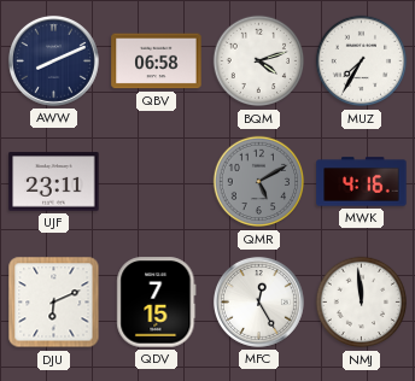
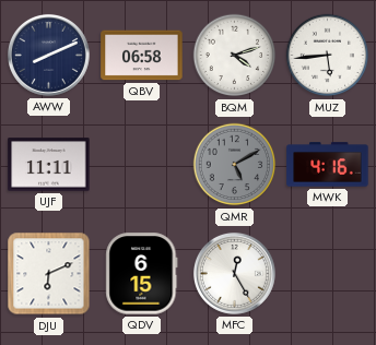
MUZ: 7:35 -> 5:44
UJF: 23:11 -> 11:11
QDV: 7:15 -> 6:15
NMJ: 11:59 -> none
